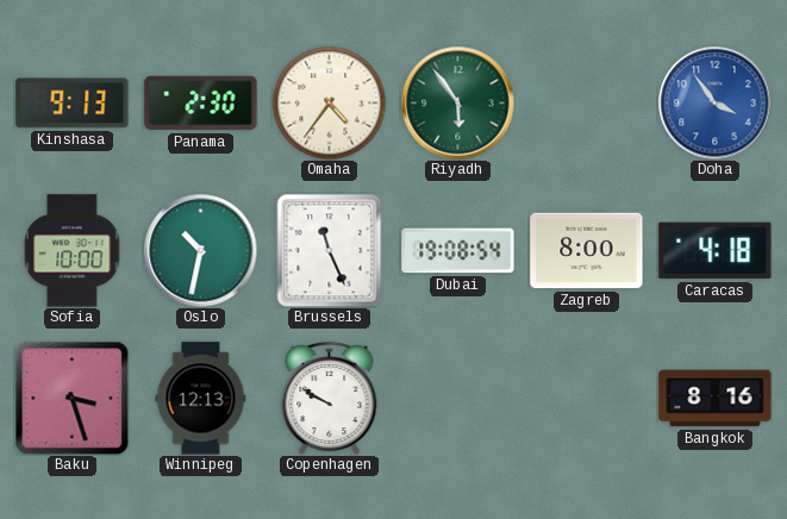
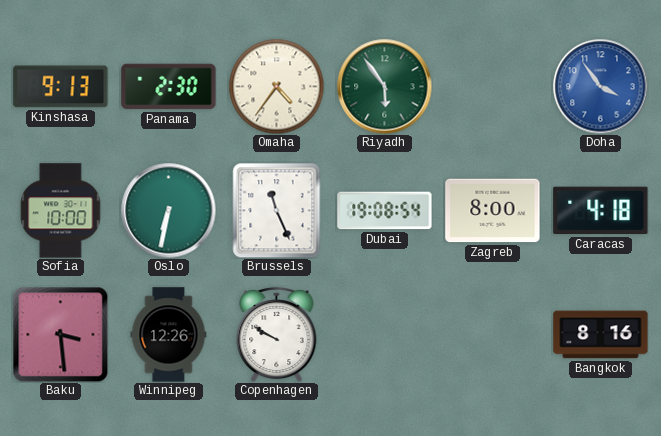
Oslo: 10:32 -> 6:32
Baku: 3:27 -> 3:29
Winnipeg: 12:13 -> 12:26
